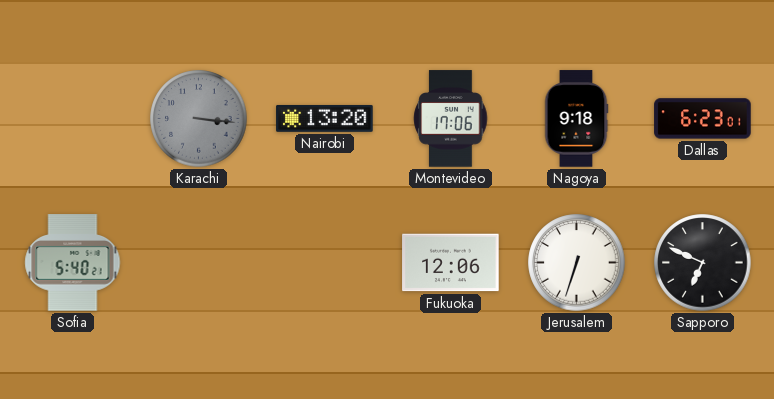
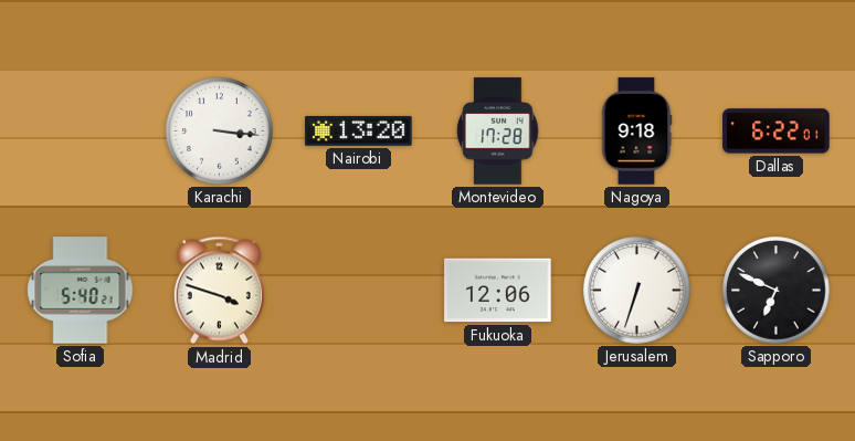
Karachi dial: grey -> white
Montevideo: 17:06 -> 17:28
Dallas: 6:23 -> 6:22
Madrid: none -> 3:48
